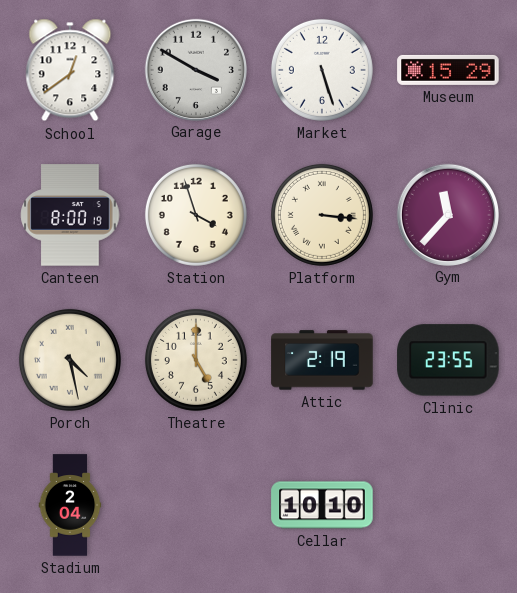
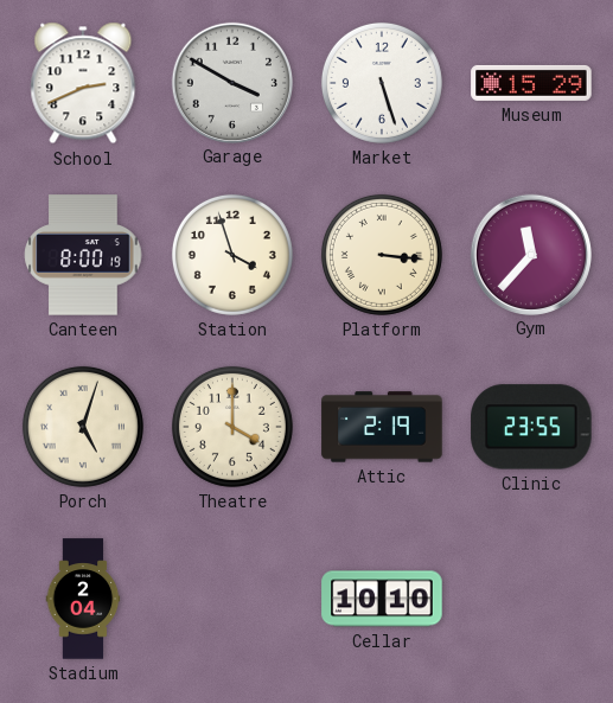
School: 12:39 -> 2:41
Porch: 4:28 -> 5:03
Theatre: 5:00 -> 4:00
